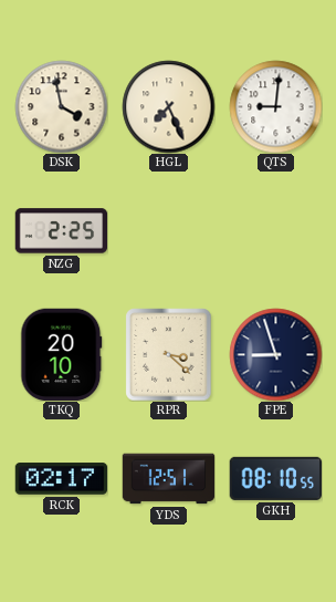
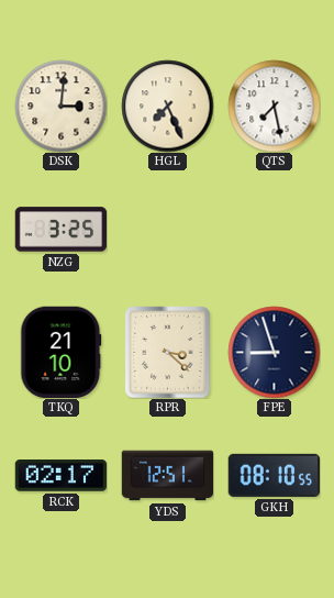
DSK: 3:58 -> 3:01
QTS: 9:01 -> 7:28
NZG: 2:25 -> 3:25
TKQ: 20:10 -> 21:10
